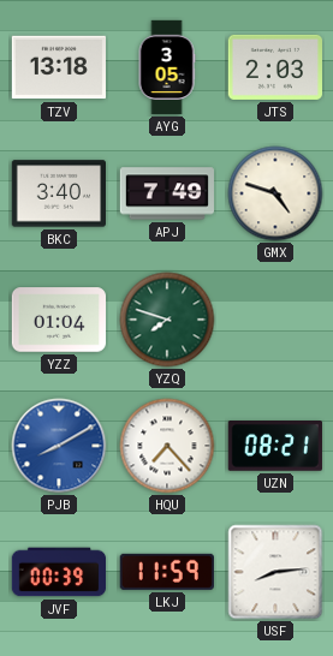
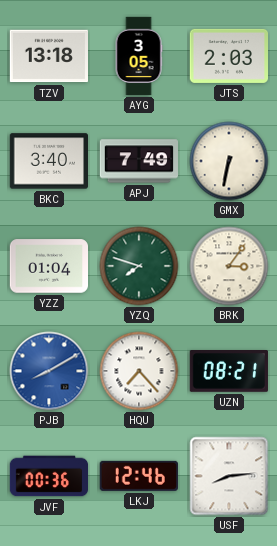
GMX: 4:48 -> 6:32
BRK: none -> 3:06
JVF: 00:39 -> 00:36
LKJ: 11:59 -> 12:46
